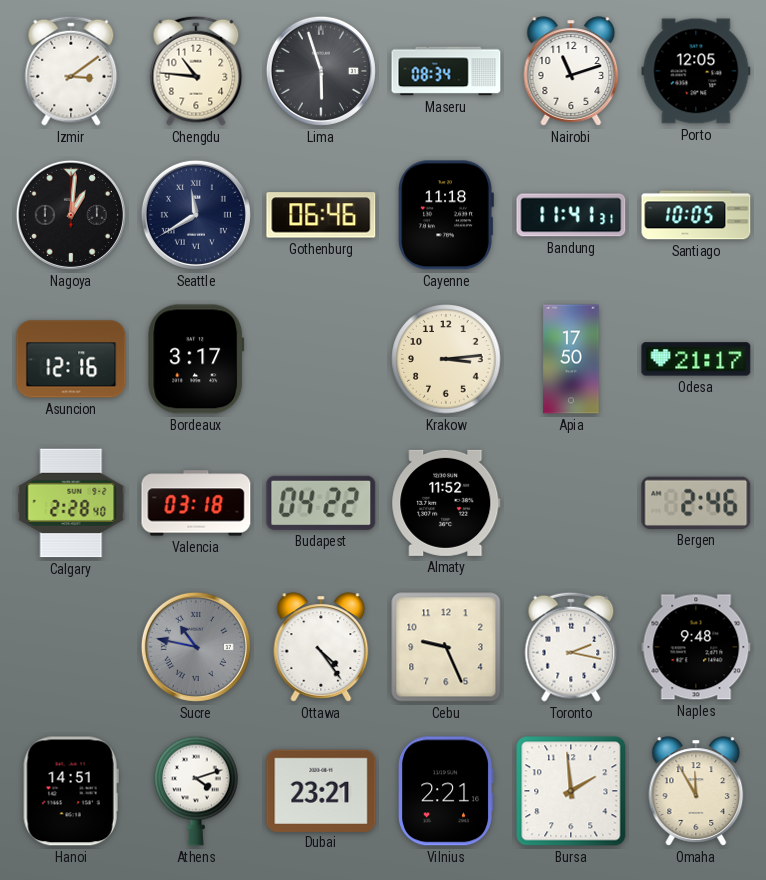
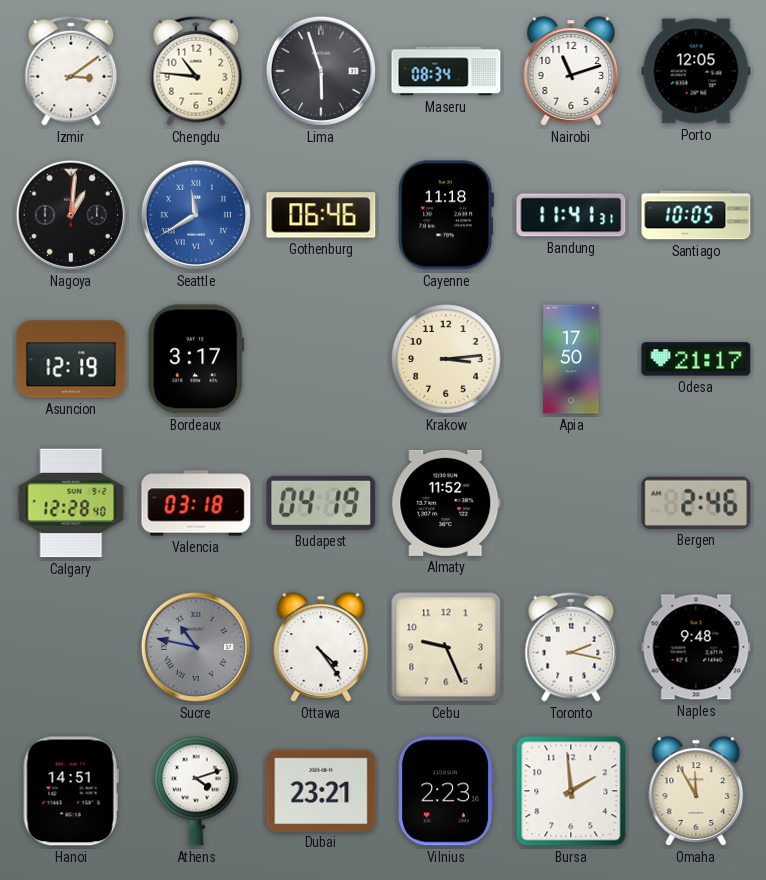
Seattle dial: navy -> blue
Asuncion: 12:16 -> 12:19
Calgary: 2:28 -> 12:28
Budapest: 04:22 -> 04:19
Vilnius: 2:21 -> 2:23
